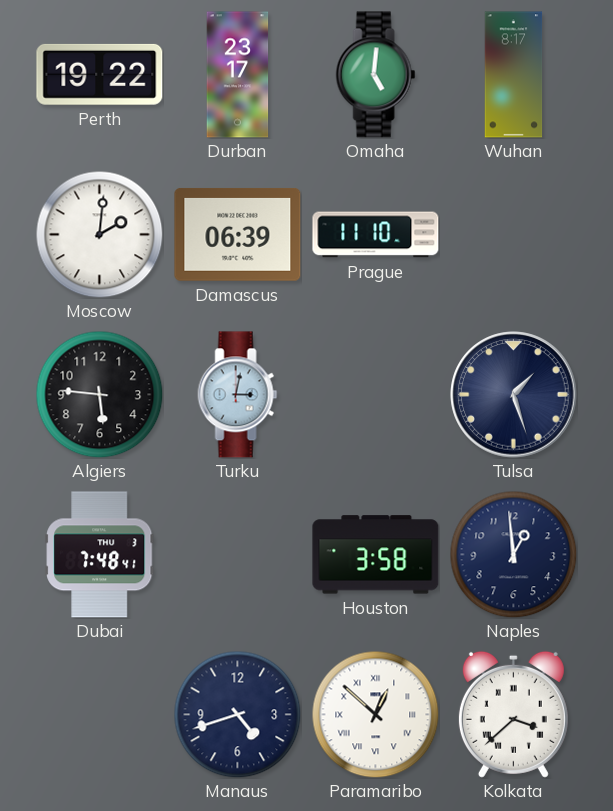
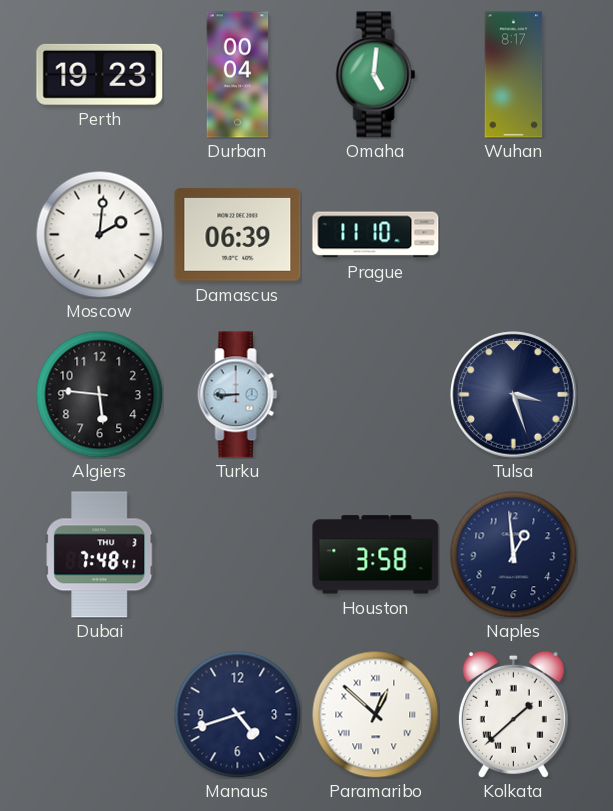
Perth: 19:22 -> 19:23
Durban: 23:17 -> 00:04
Turku: 3:02 -> 8:45
Tulsa: 1:27 -> 3:27
Kolkata: 3:38 -> 1:38
